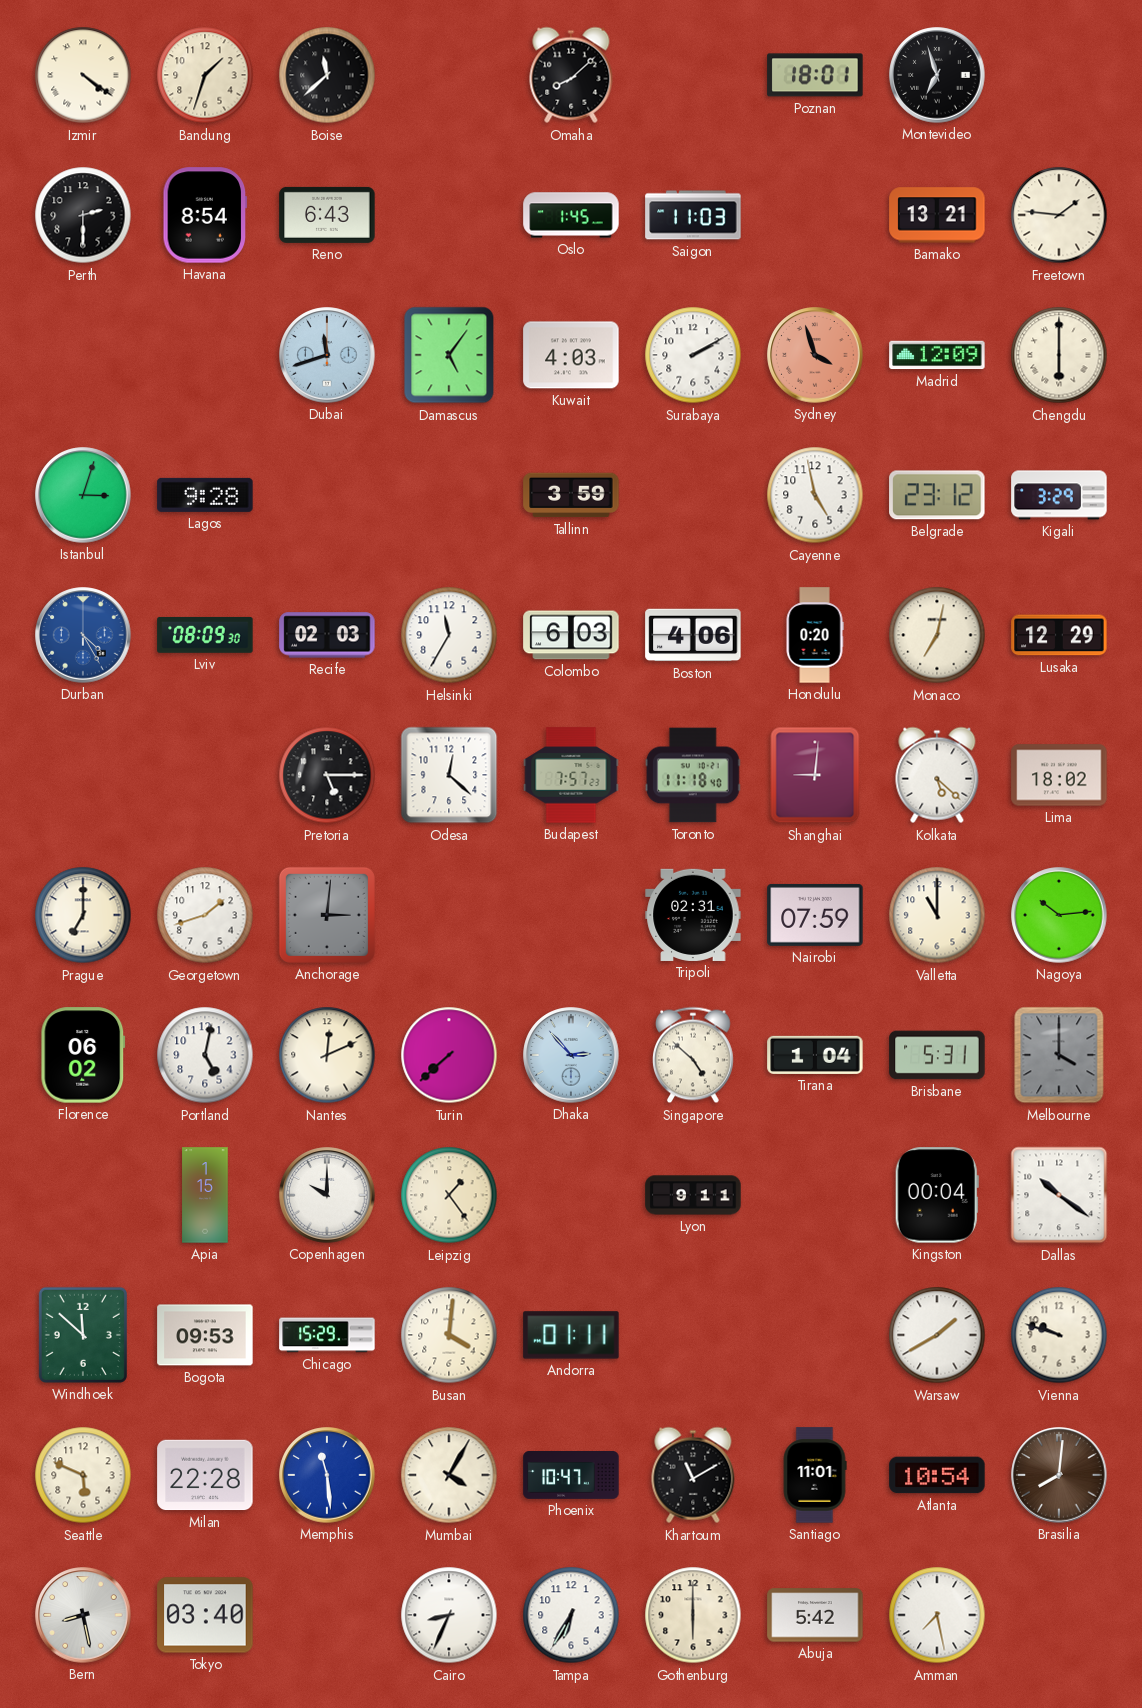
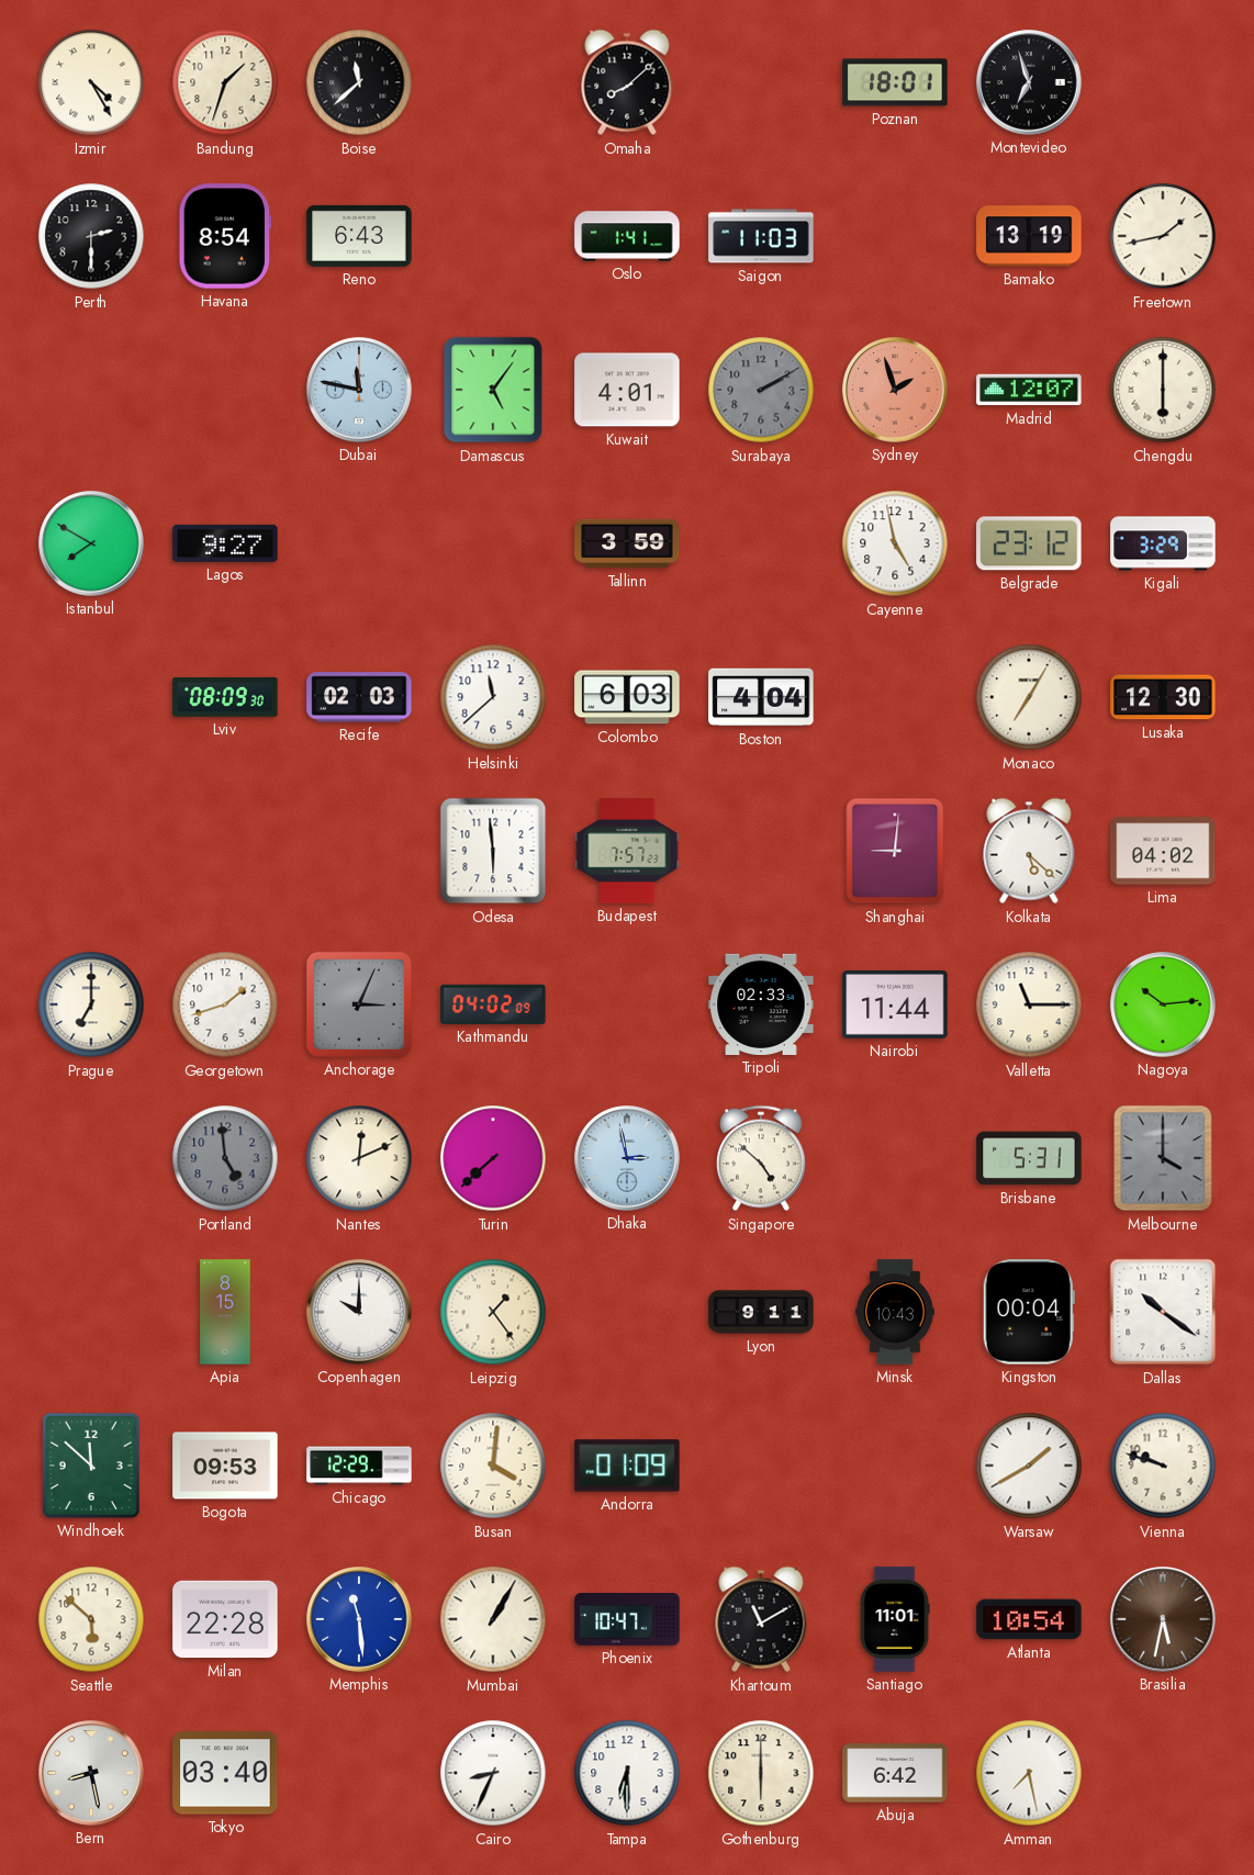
Izmir: 4:21 -> 4:25
Oslo: 1:45 -> 1:41
Bamako: 13:21 -> 13:19
Freetown: 1:46 -> 1:43
Dubai: 11:42 -> 11:47
Kuwait: 4:03 -> 4:01
Surabaya dial: white -> grey
Sydney: 3:57 -> 1:57
Madrid: 12:09 -> 12:07
Istanbul: 3:03 -> 7:50
Lagos: 9:28 -> 9:27
Durban: 4:25 -> none
Helsinki: 11:35 -> 11:38
Boston: 4:06 -> 4:04
Honolulu: 0:20 -> none
Monaco: 7:02 -> 7:05
Lusaka: 12:29 -> 12:30
Pretoria: 5:15 -> none
Odesa: 12:22 -> 5:59
Toronto: 11:18 -> none
Lima: 18:02 -> 04:02
Anchorage: 3:01 -> 3:04
Kathmandu: none -> 04:02
Tripoli: 02:31 -> 02:33
Nairobi: 07:59 -> 11:44
Valletta: 11:00 -> 11:15
Florence: 06:02 -> none
Portland: 5:02 -> 4:59
Portland dial: white -> grey
Dhaka: 2:53 -> 2:58
Tirana: 1:04 -> none
Apia: 1:15 -> 8:15
Minsk: none -> 10:43
Chicago: 15:29 -> 12:29
Andorra: 01:11 -> 01:09
Seattle: 5:49 -> 5:52
Mumbai: 4:05 -> 1:05
Brasilia: 8:01 -> 5:32
Tampa: 6:35 -> 6:30
Abuja: 5:42 -> 6:42
